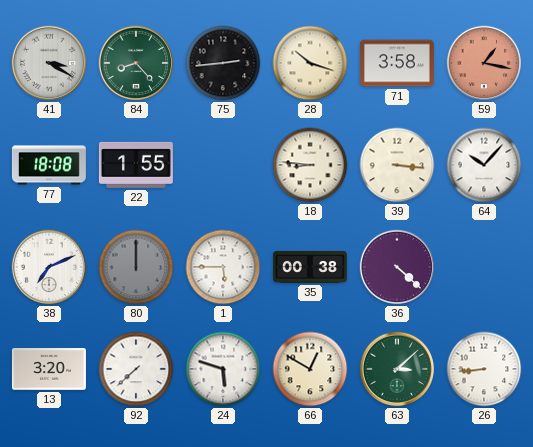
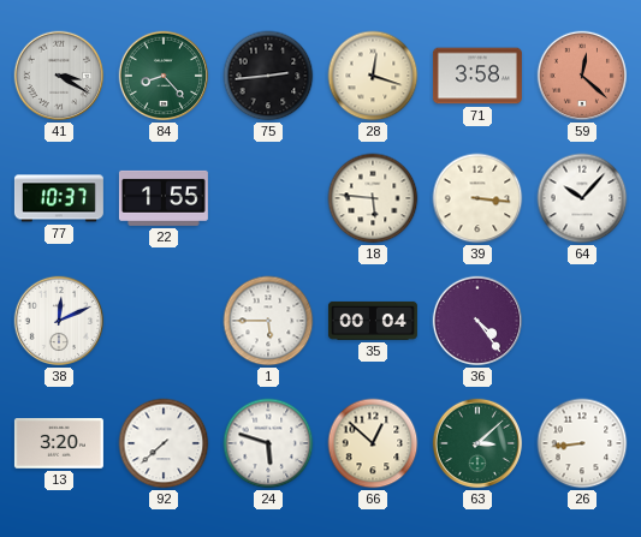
28: 10:18 -> 12:18
59: 1:17 -> 12:22
77: 18:08 -> 10:37
18: 8:46 -> 5:46
38: 7:11 -> 12:11
80: 12:00 -> none
35: 00:38 -> 00:04
36: 4:22 -> 4:24
66: 12:50 -> 12:52
